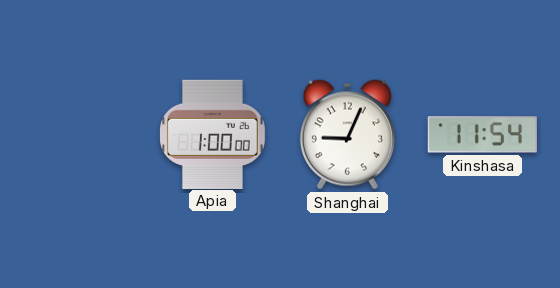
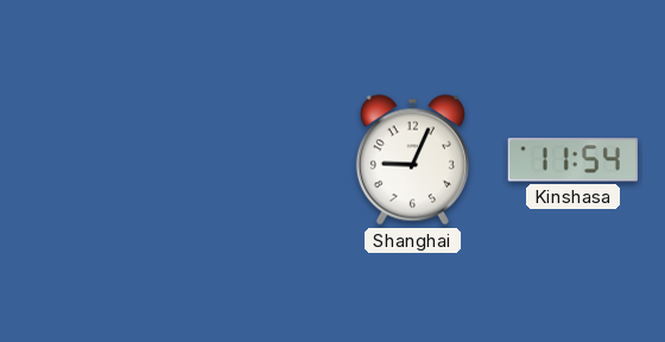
Apia: 1:00 -> none
